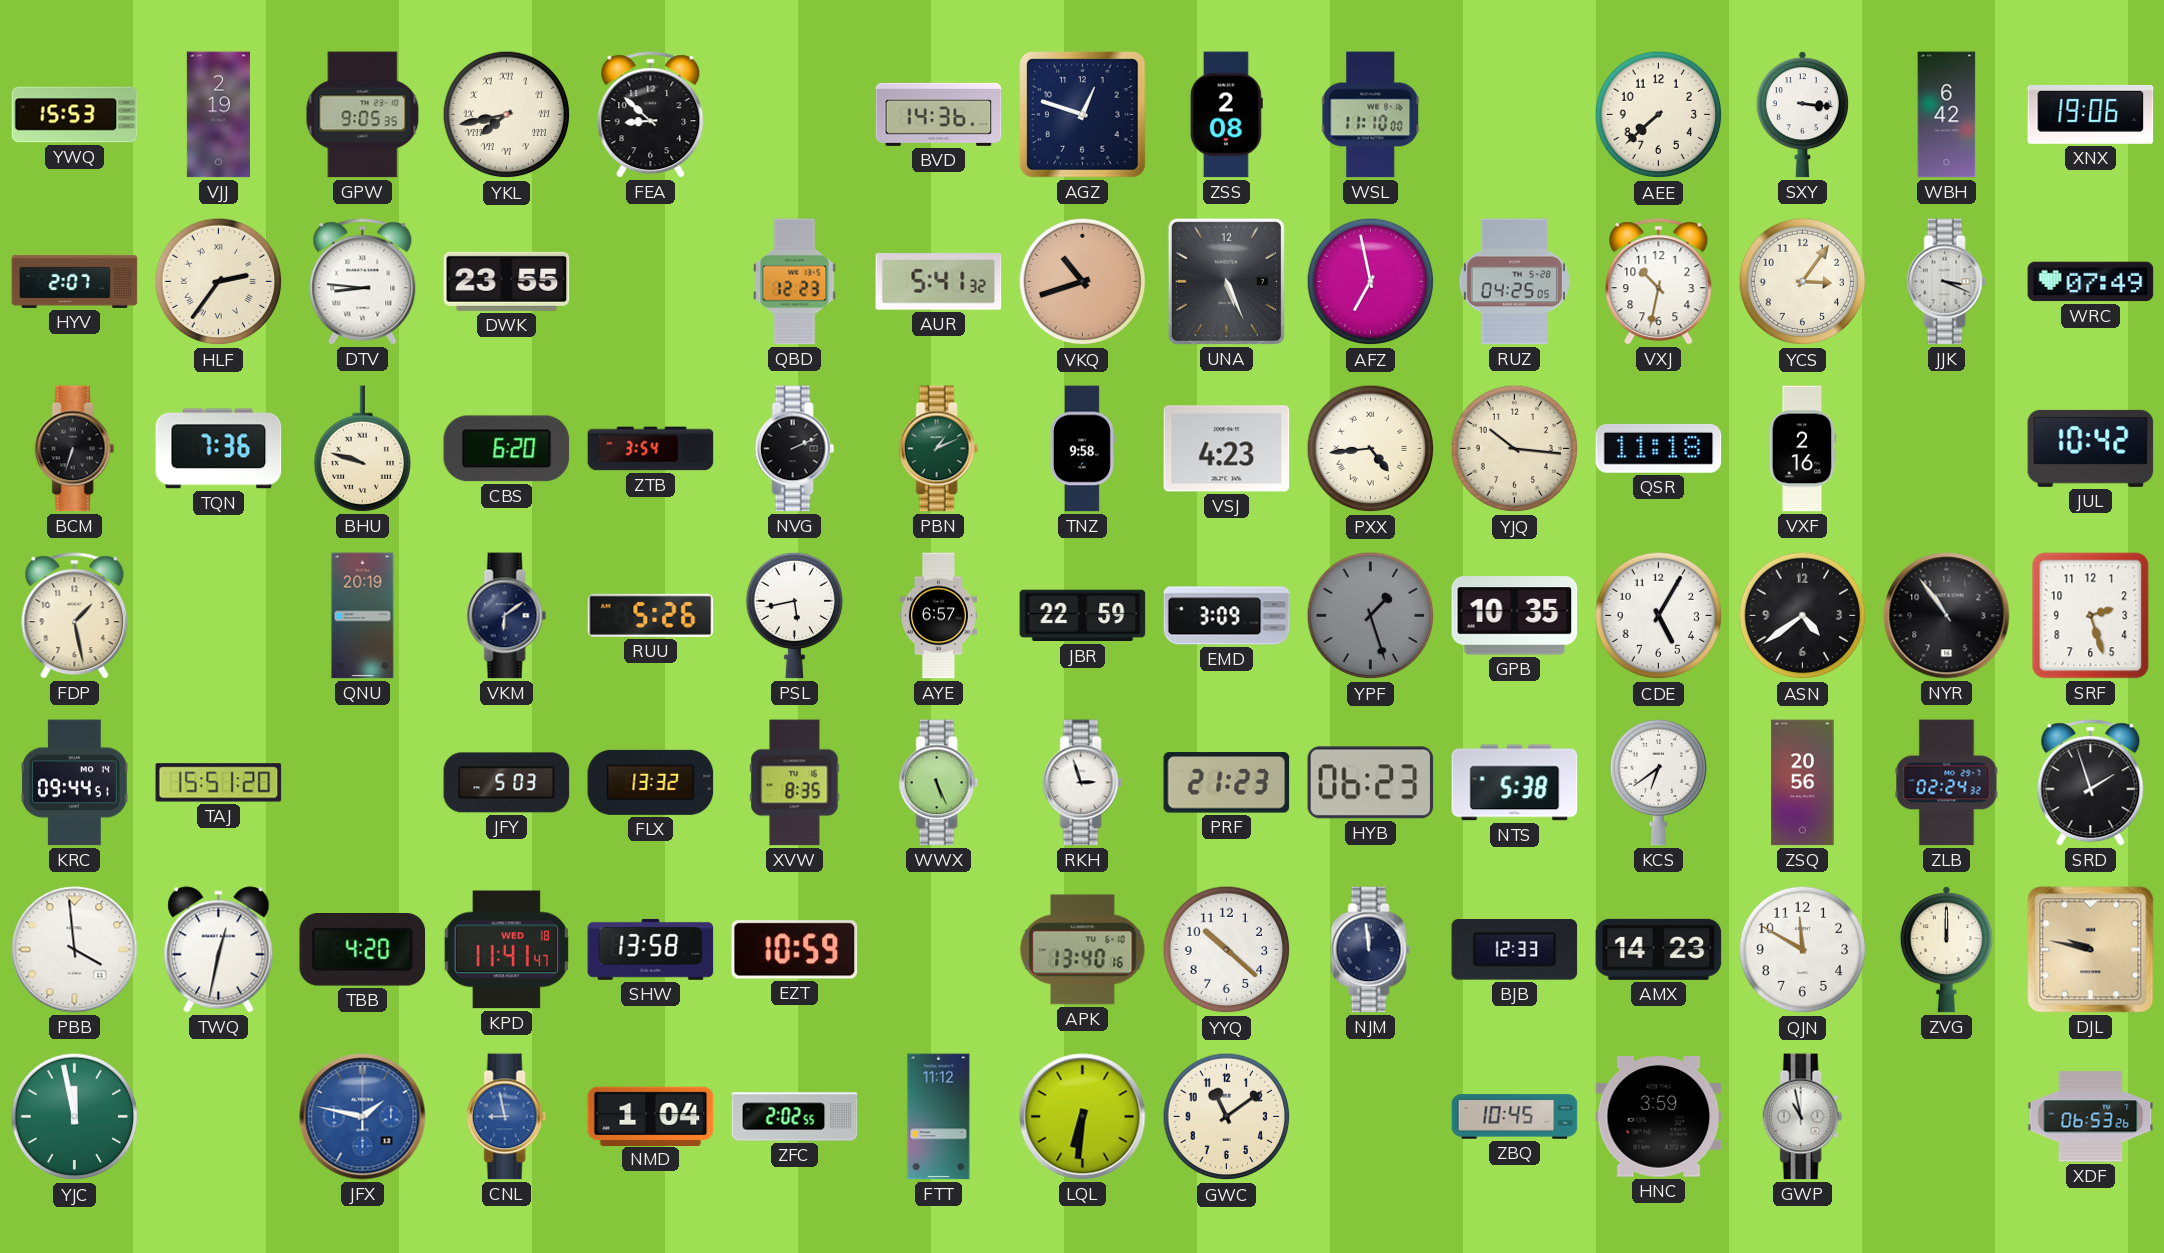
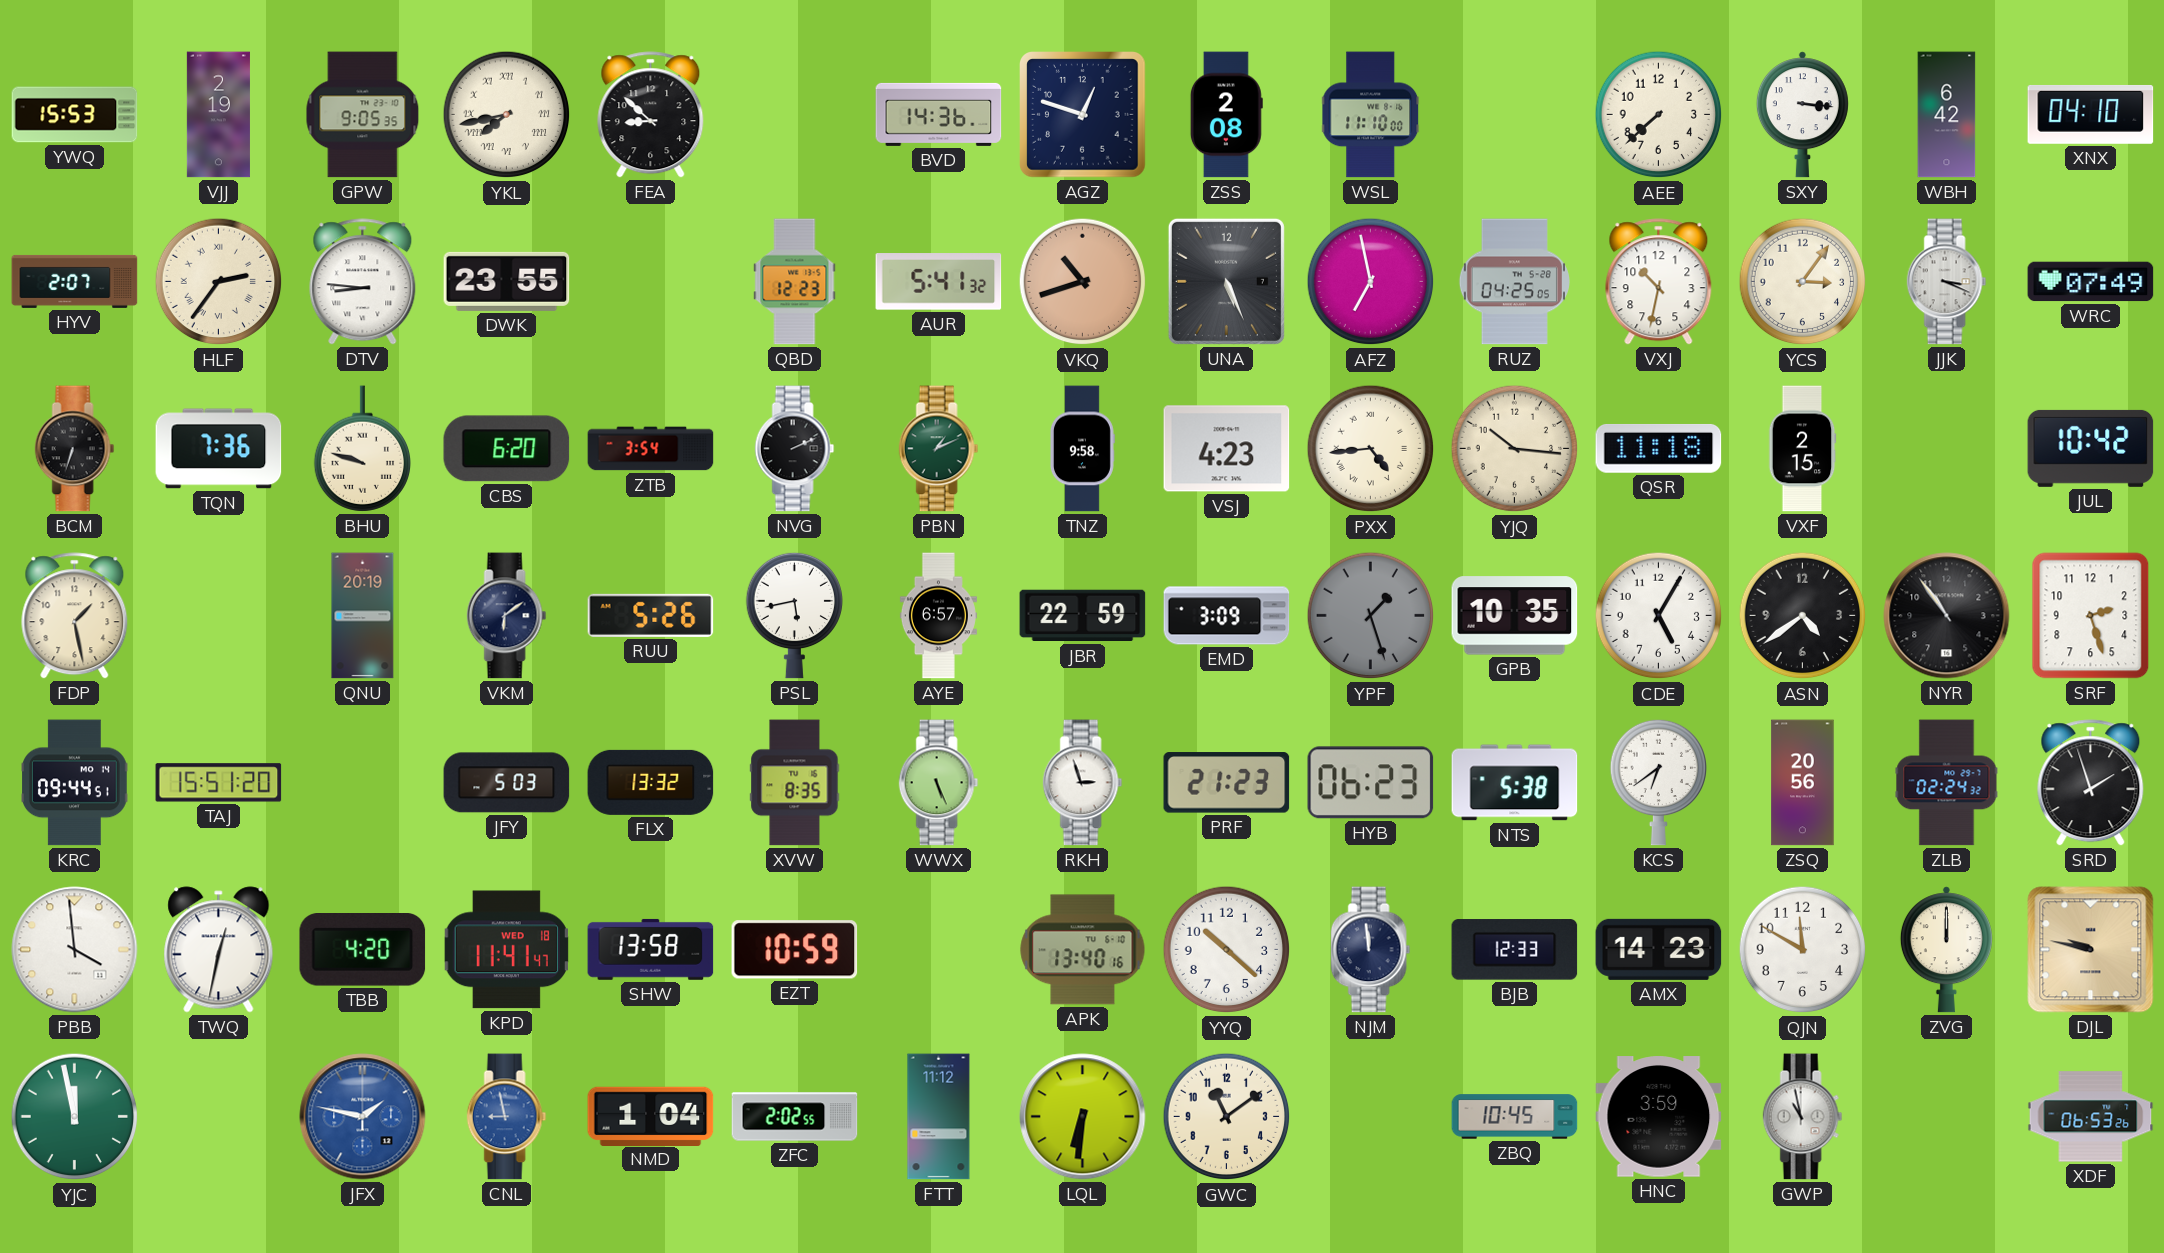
XNX: 19:06 -> 04:10
VXF: 2:16 -> 2:15
